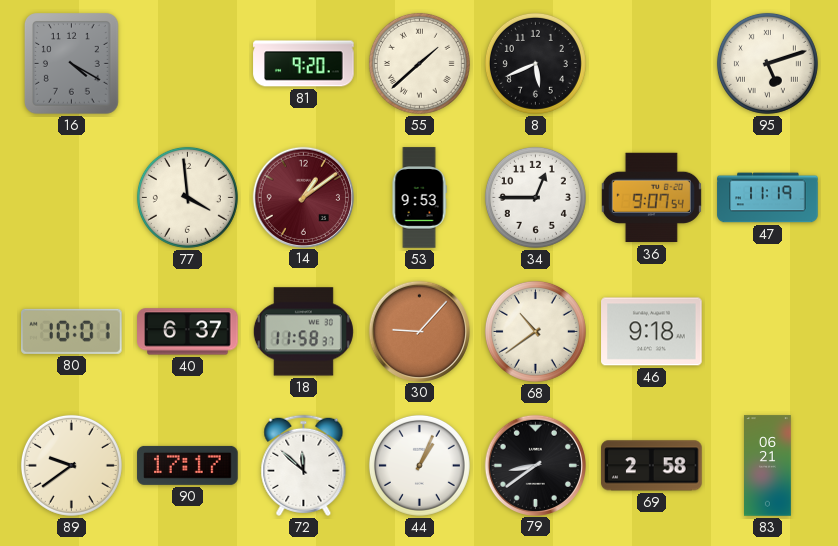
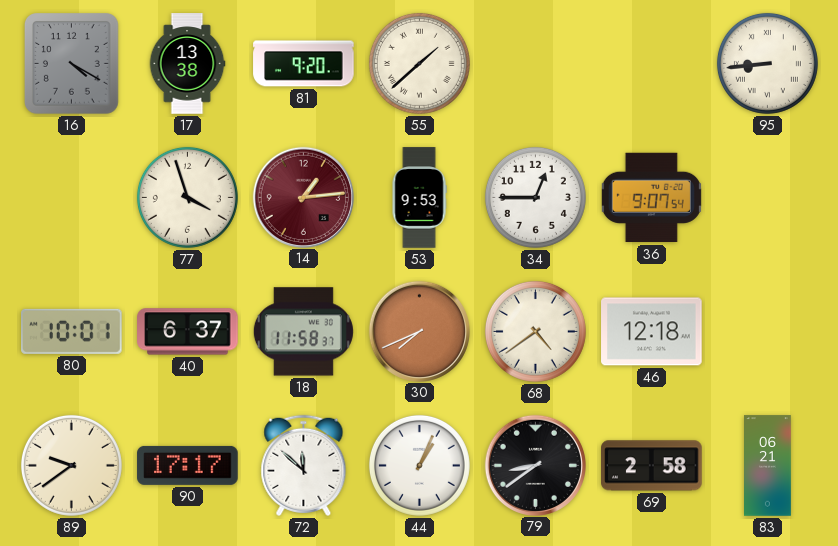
17: none -> 13:38
8: 5:41 -> none
95: 5:12 -> 8:44
77: 3:59 -> 3:57
14: 1:09 -> 1:14
47: 11:19 -> none
30: 9:07 -> 7:41
68: 10:39 -> 4:39
46: 9:18 -> 12:18
